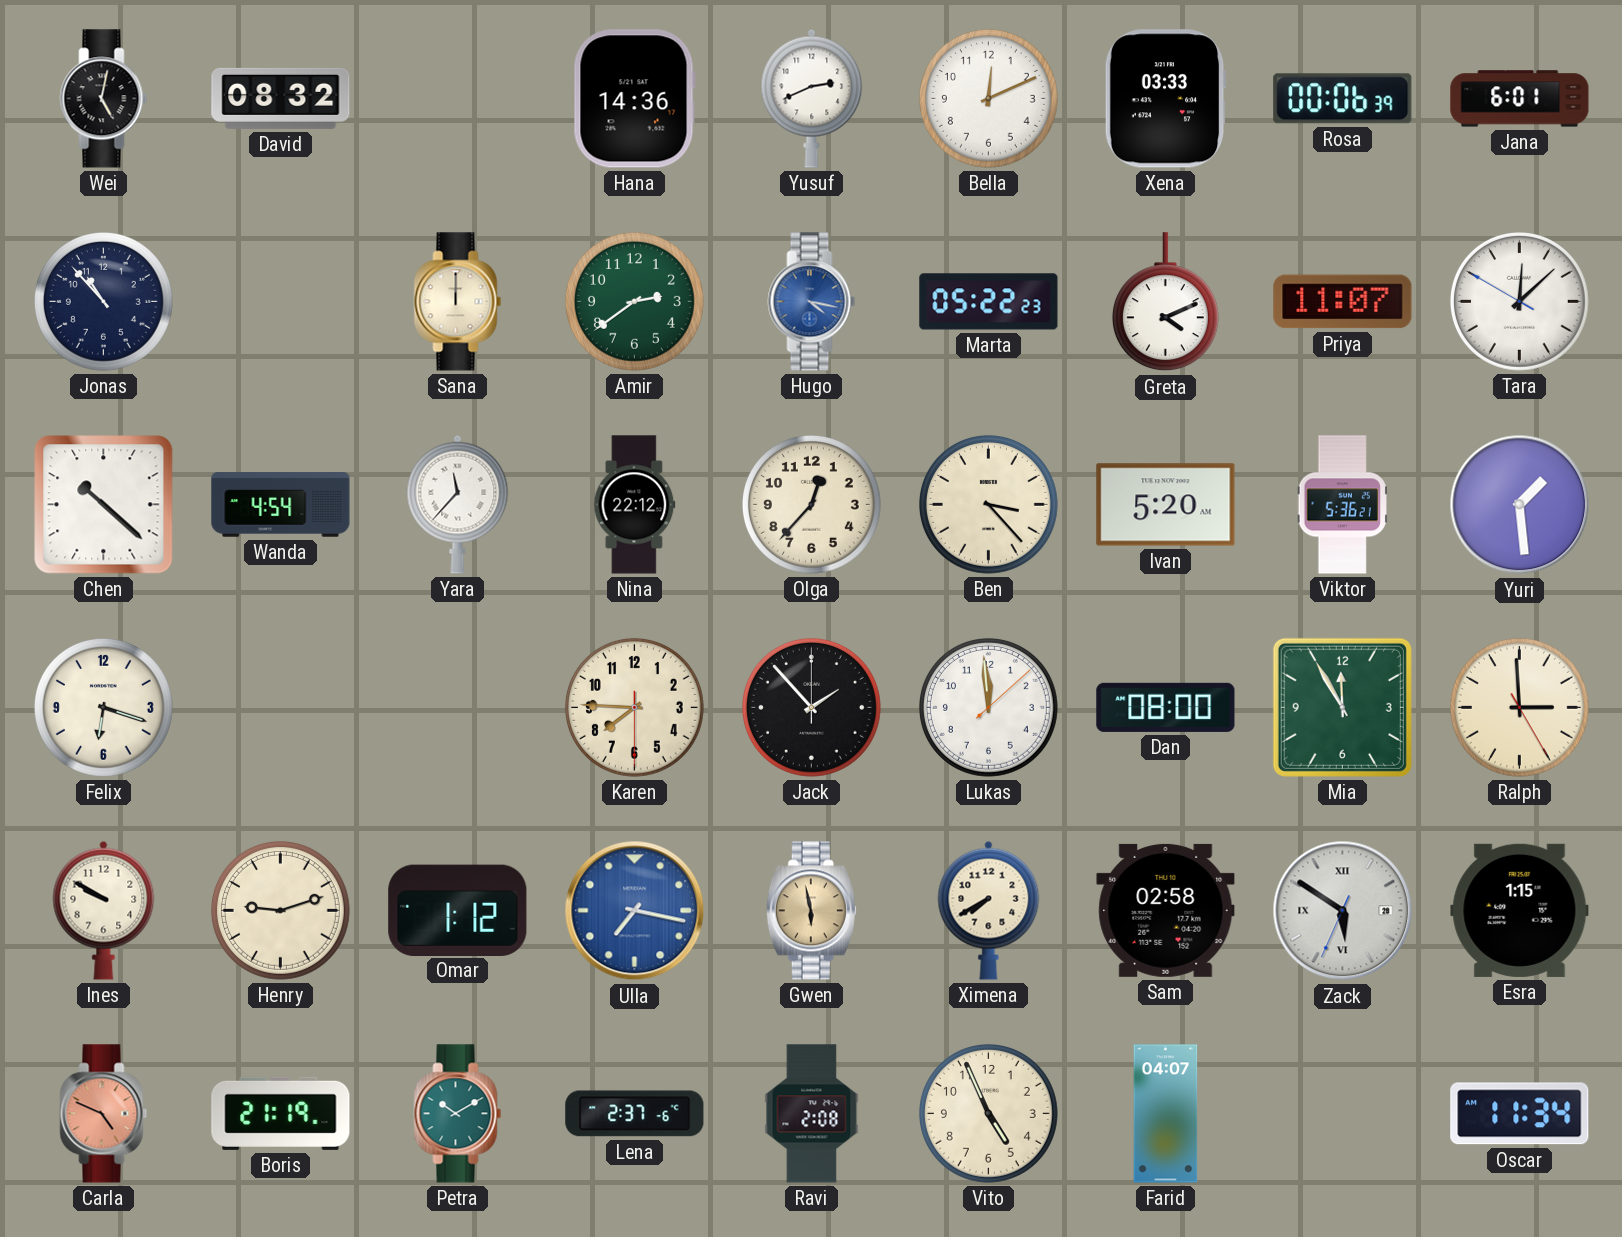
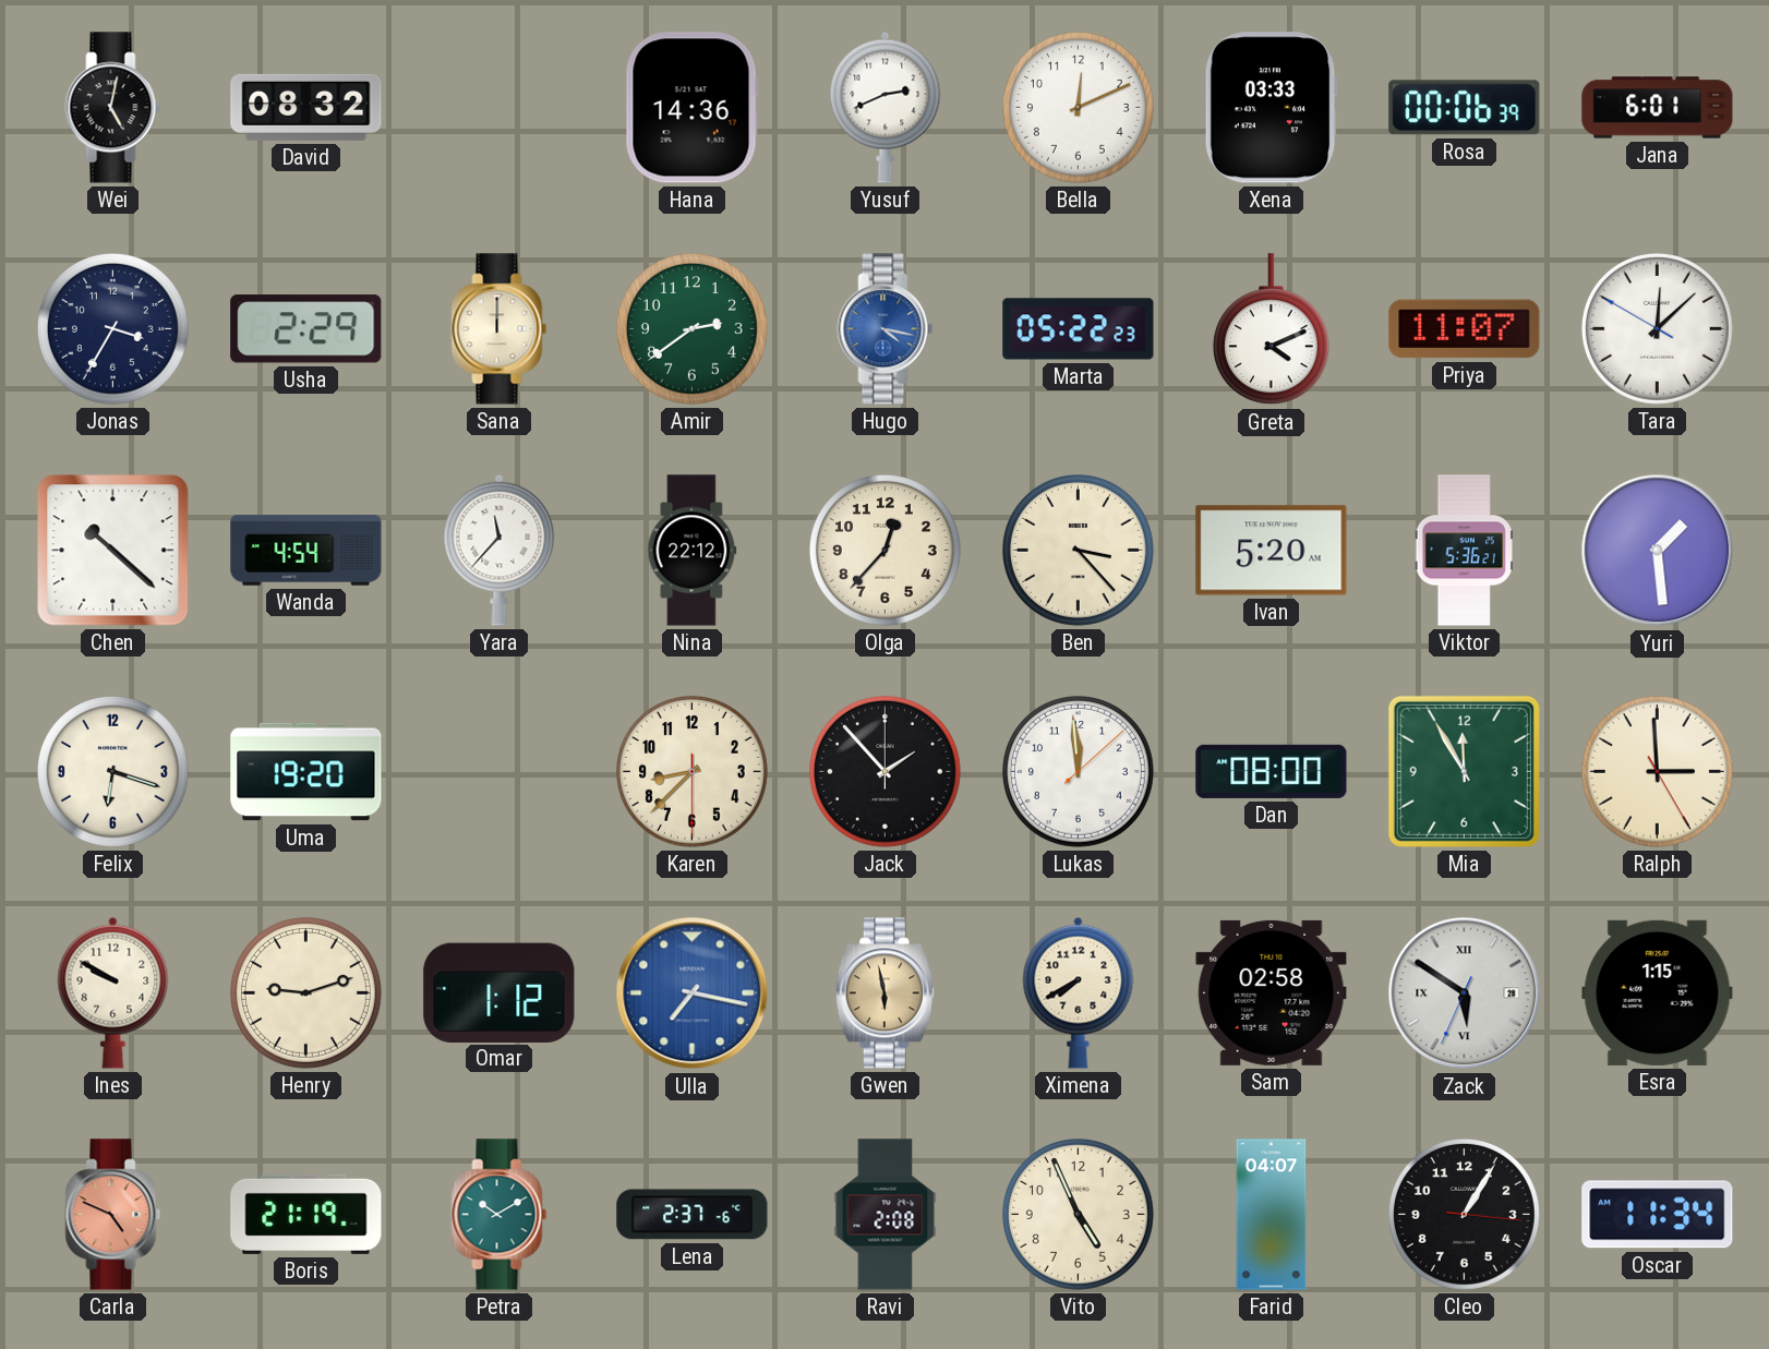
Jonas: 10:53 -> 3:35
Usha: none -> 2:29
Uma: none -> 19:20
Karen: 7:45 -> 8:37
Cleo: none -> 1:05
